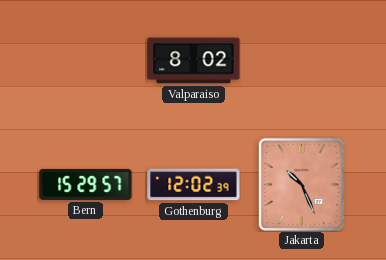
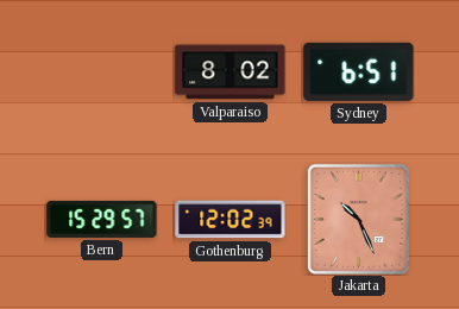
Sydney: none -> 6:51
